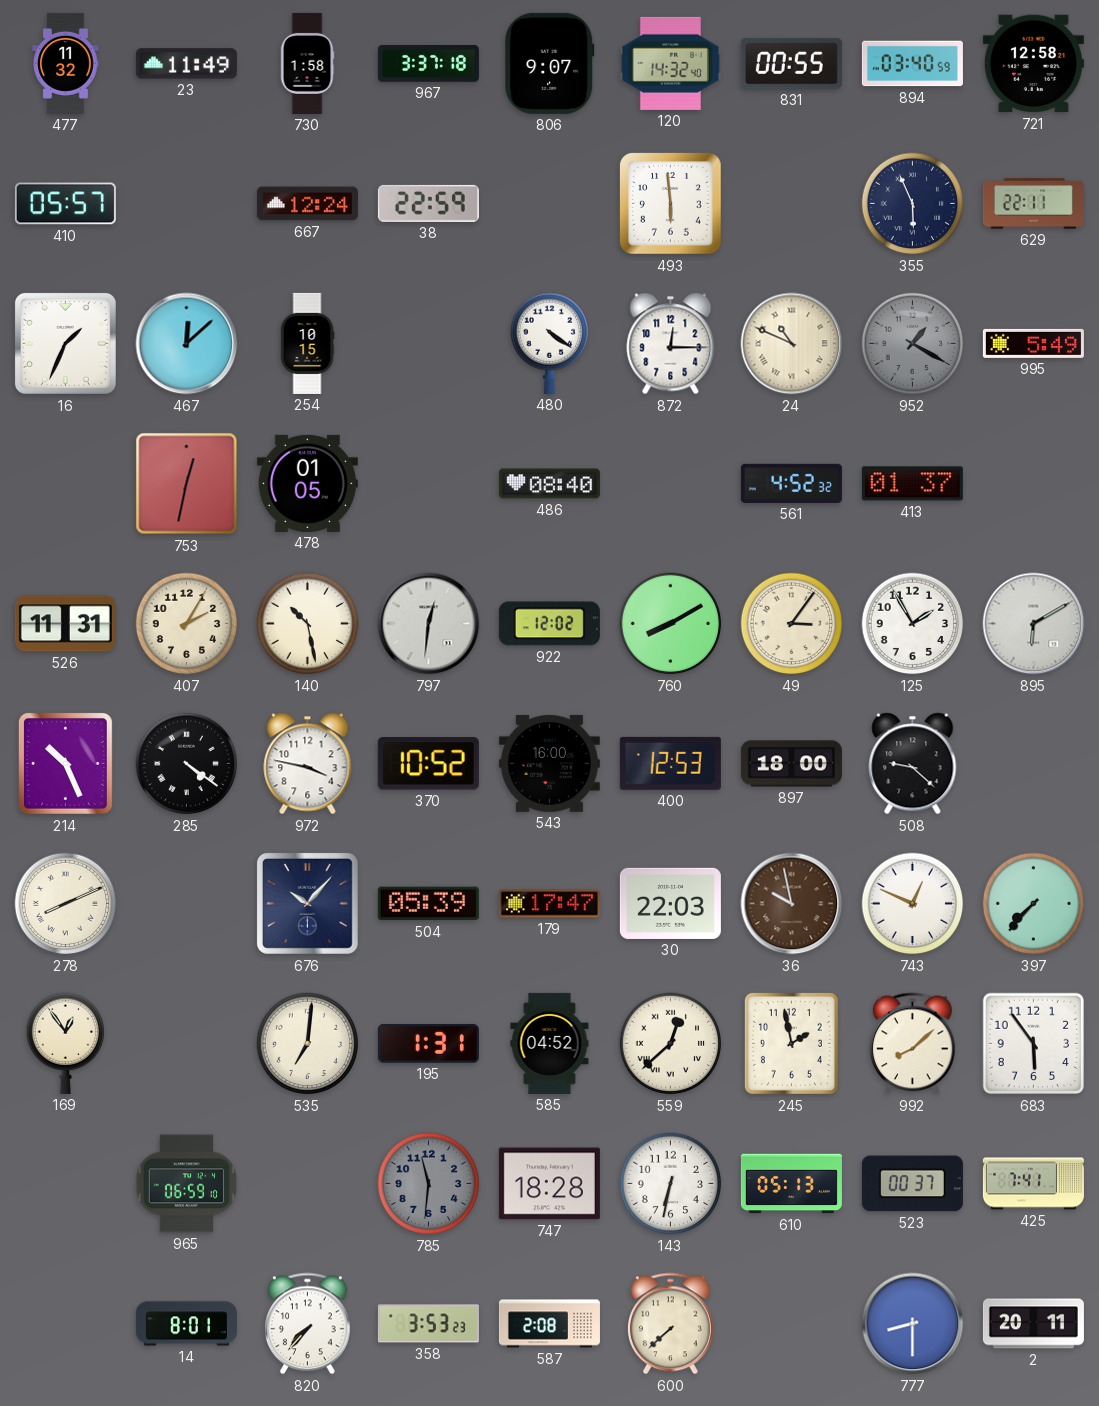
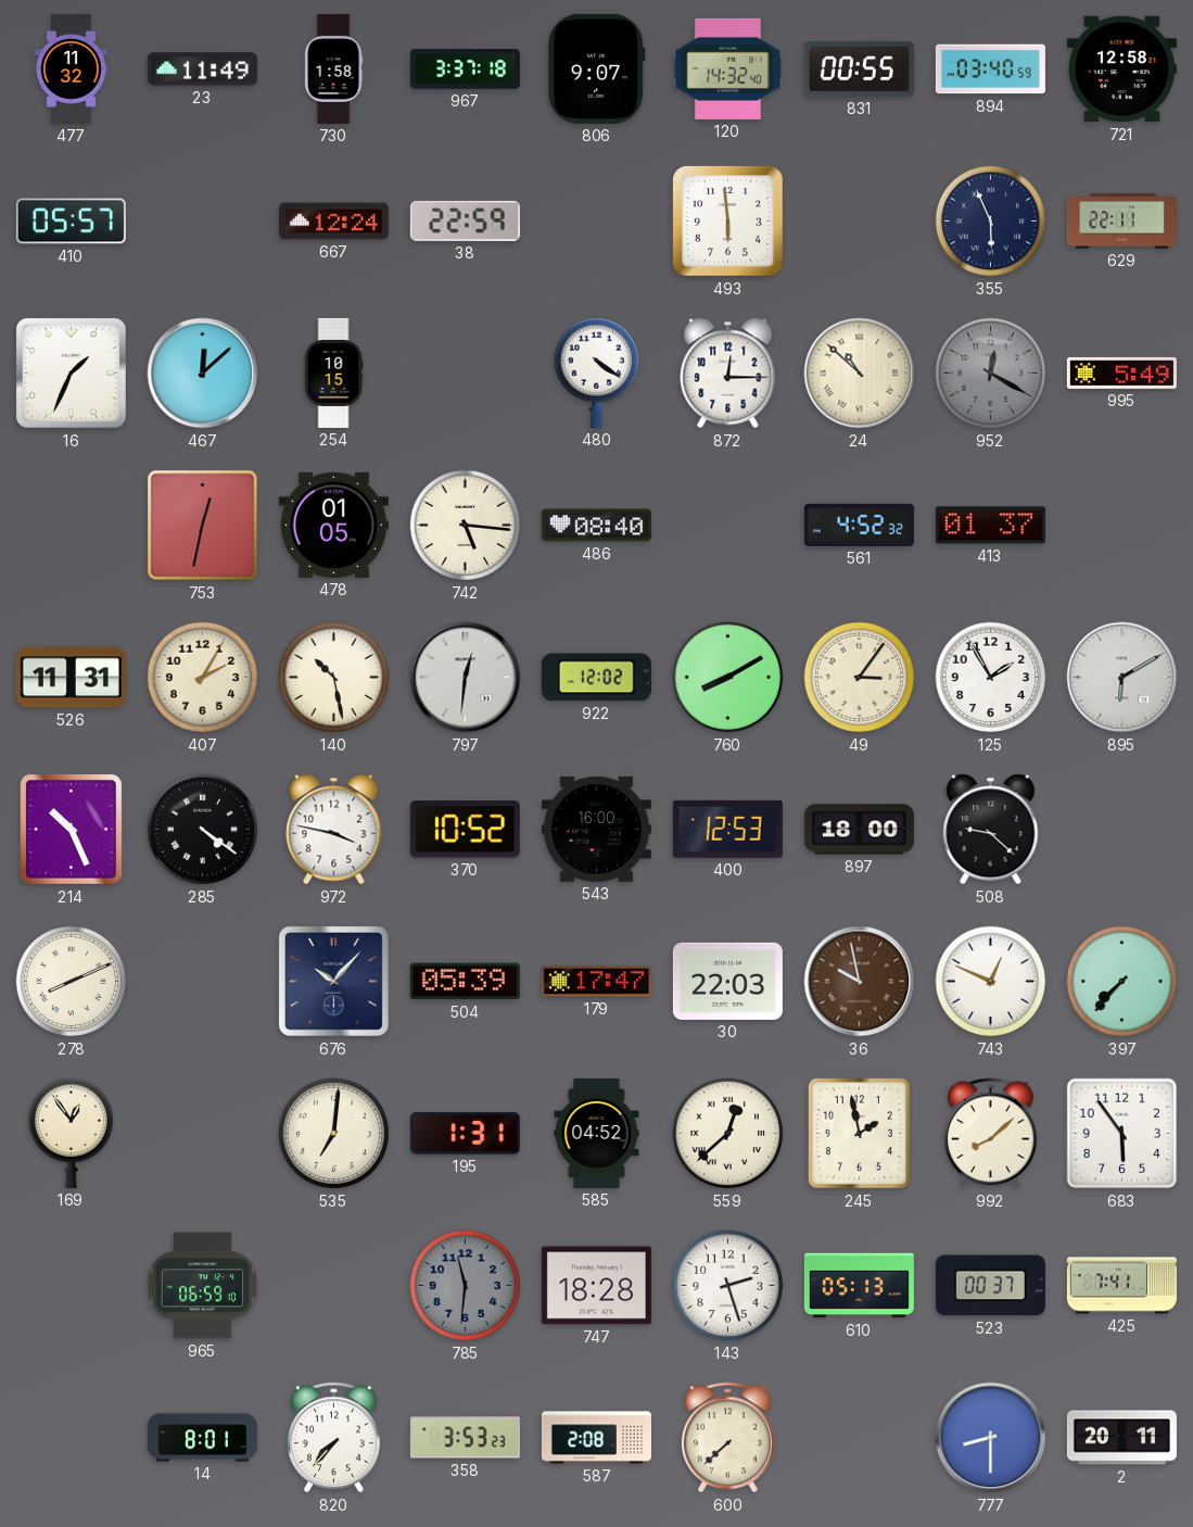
24: 10:49 -> 10:52
952: 1:20 -> 12:20
742: none -> 5:16
143: 6:32 -> 2:27
